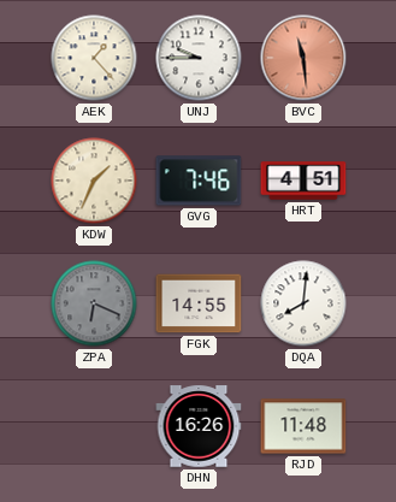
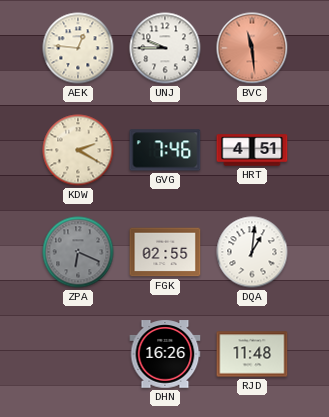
AEK: 1:23 -> 12:46
KDW: 1:34 -> 2:20
FGK: 14:55 -> 02:55
DQA: 8:01 -> 1:01
